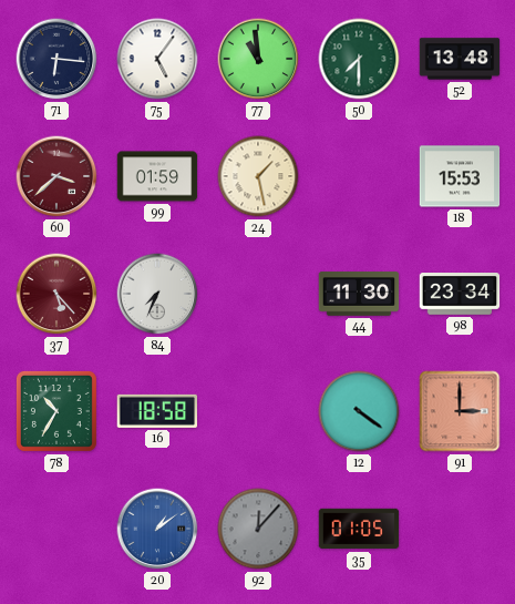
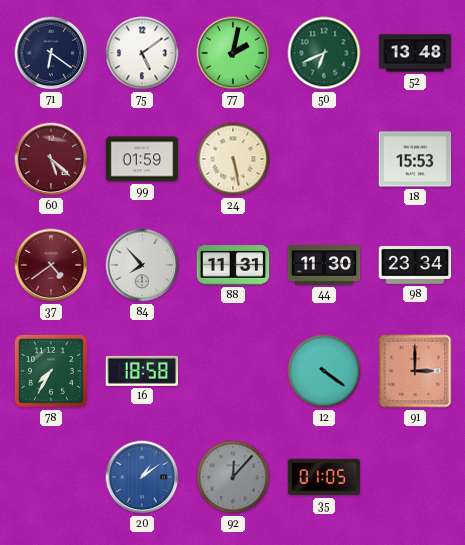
71: 6:16 -> 6:21
75: 5:06 -> 5:09
77: 10:59 -> 2:02
50: 7:30 -> 6:41
60: 3:38 -> 5:22
24: 1:28 -> 5:28
37: 5:23 -> 4:39
84: 7:34 -> 7:53
88: none -> 11:31
78: 10:35 -> 7:35
